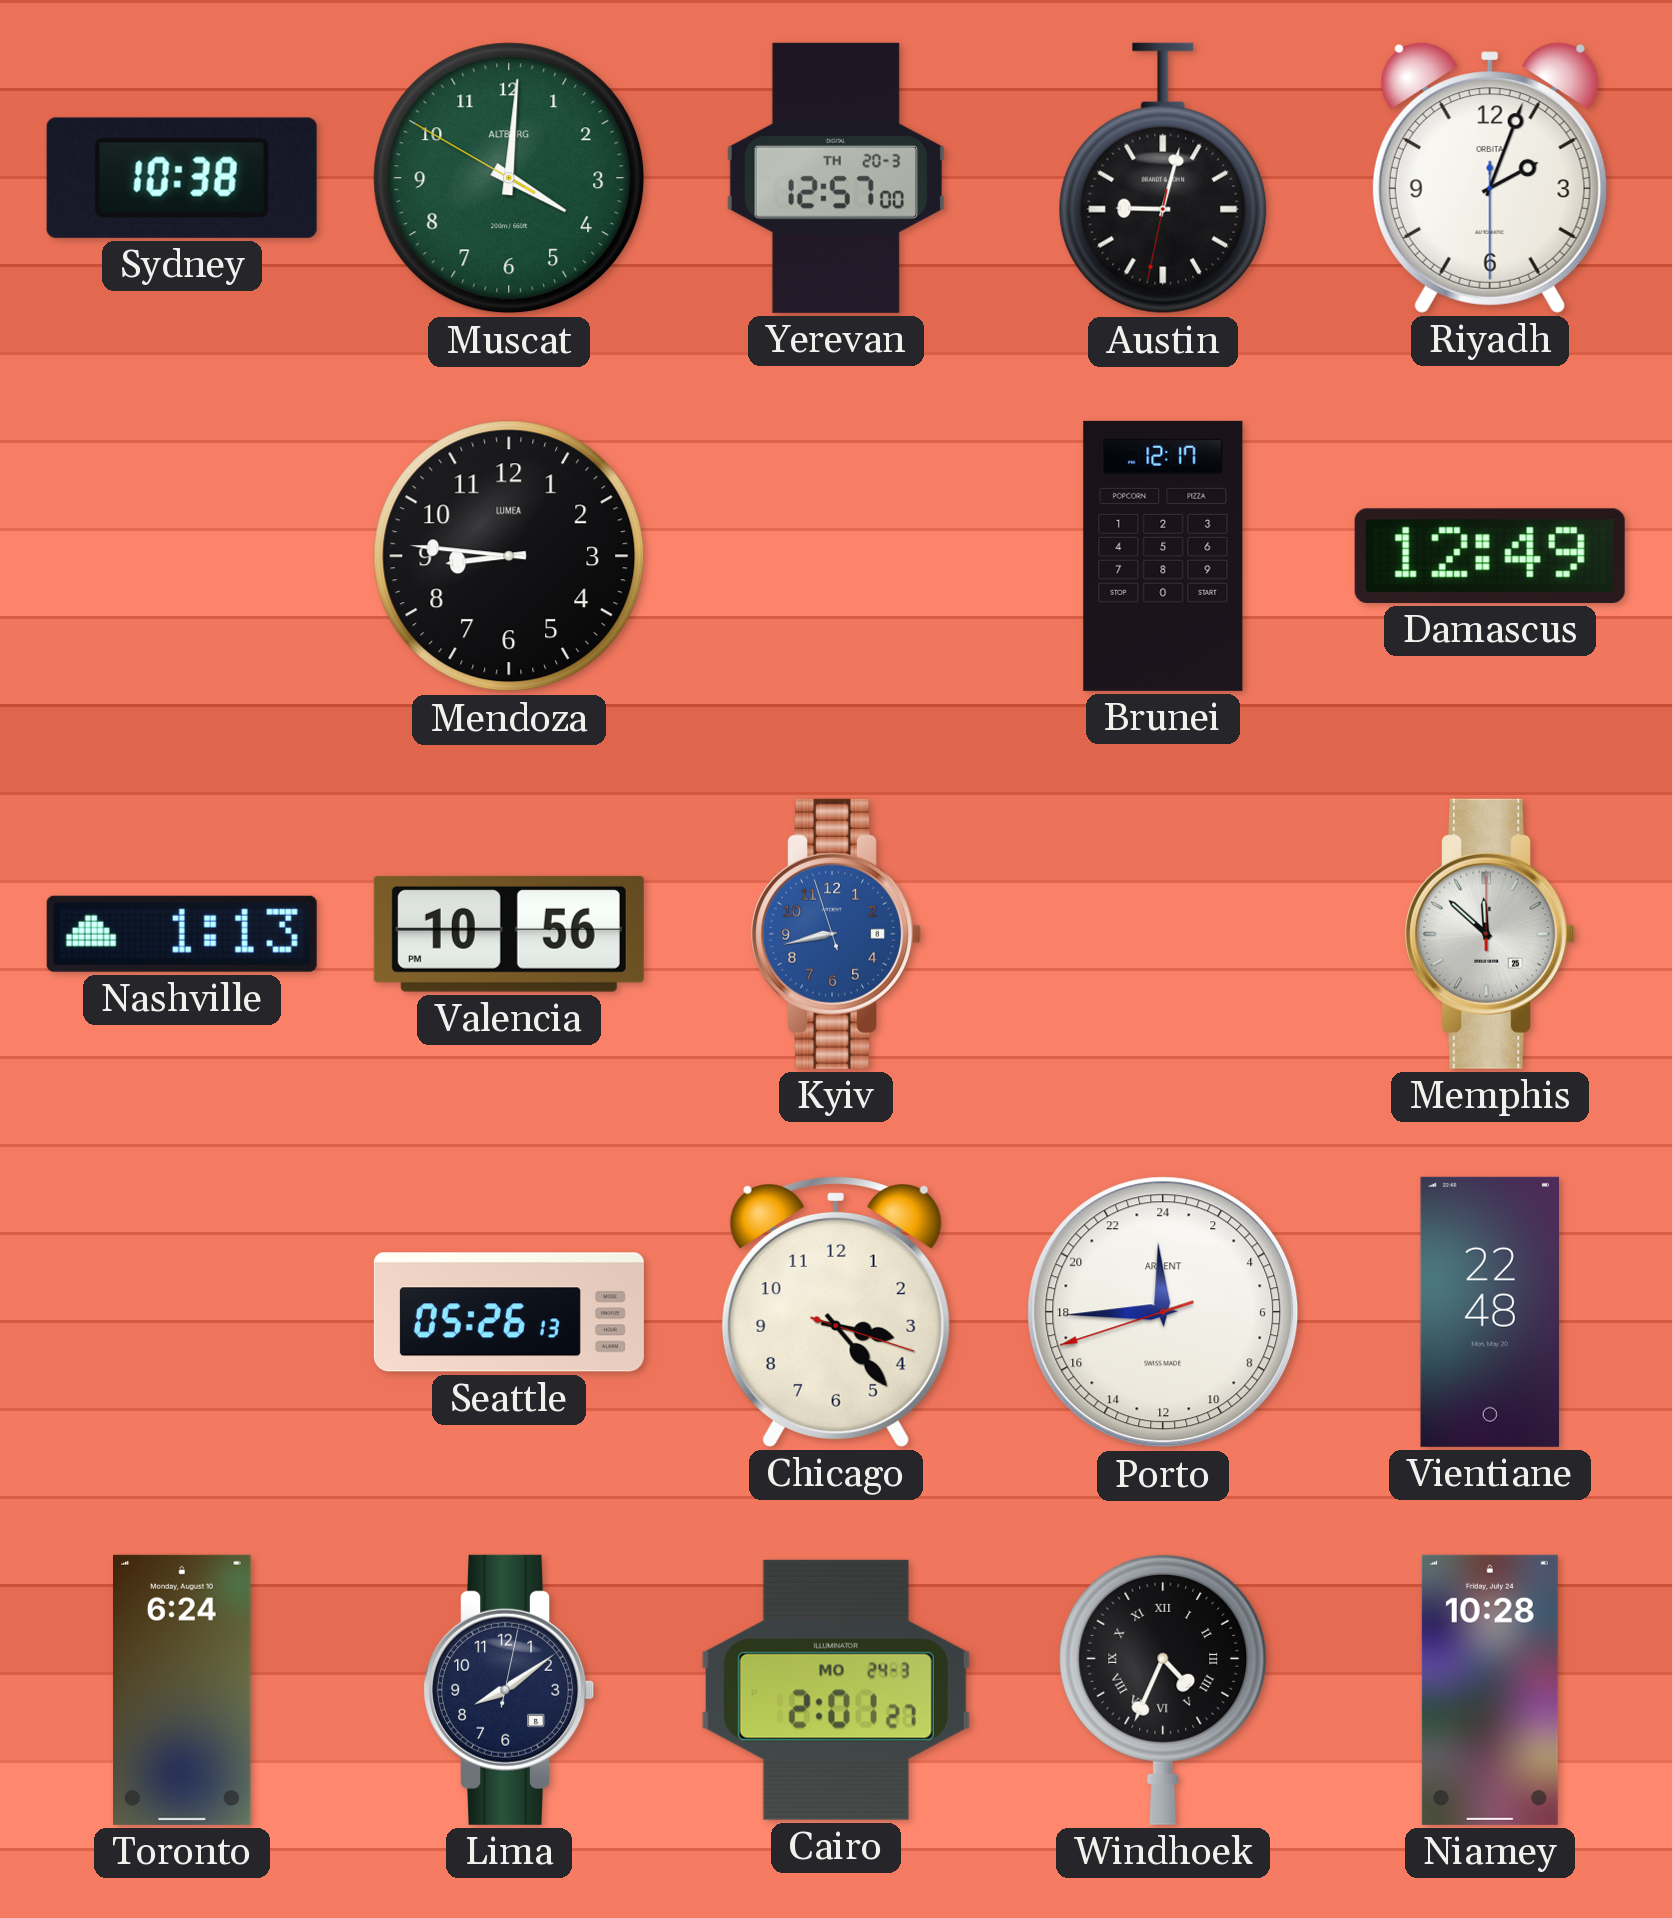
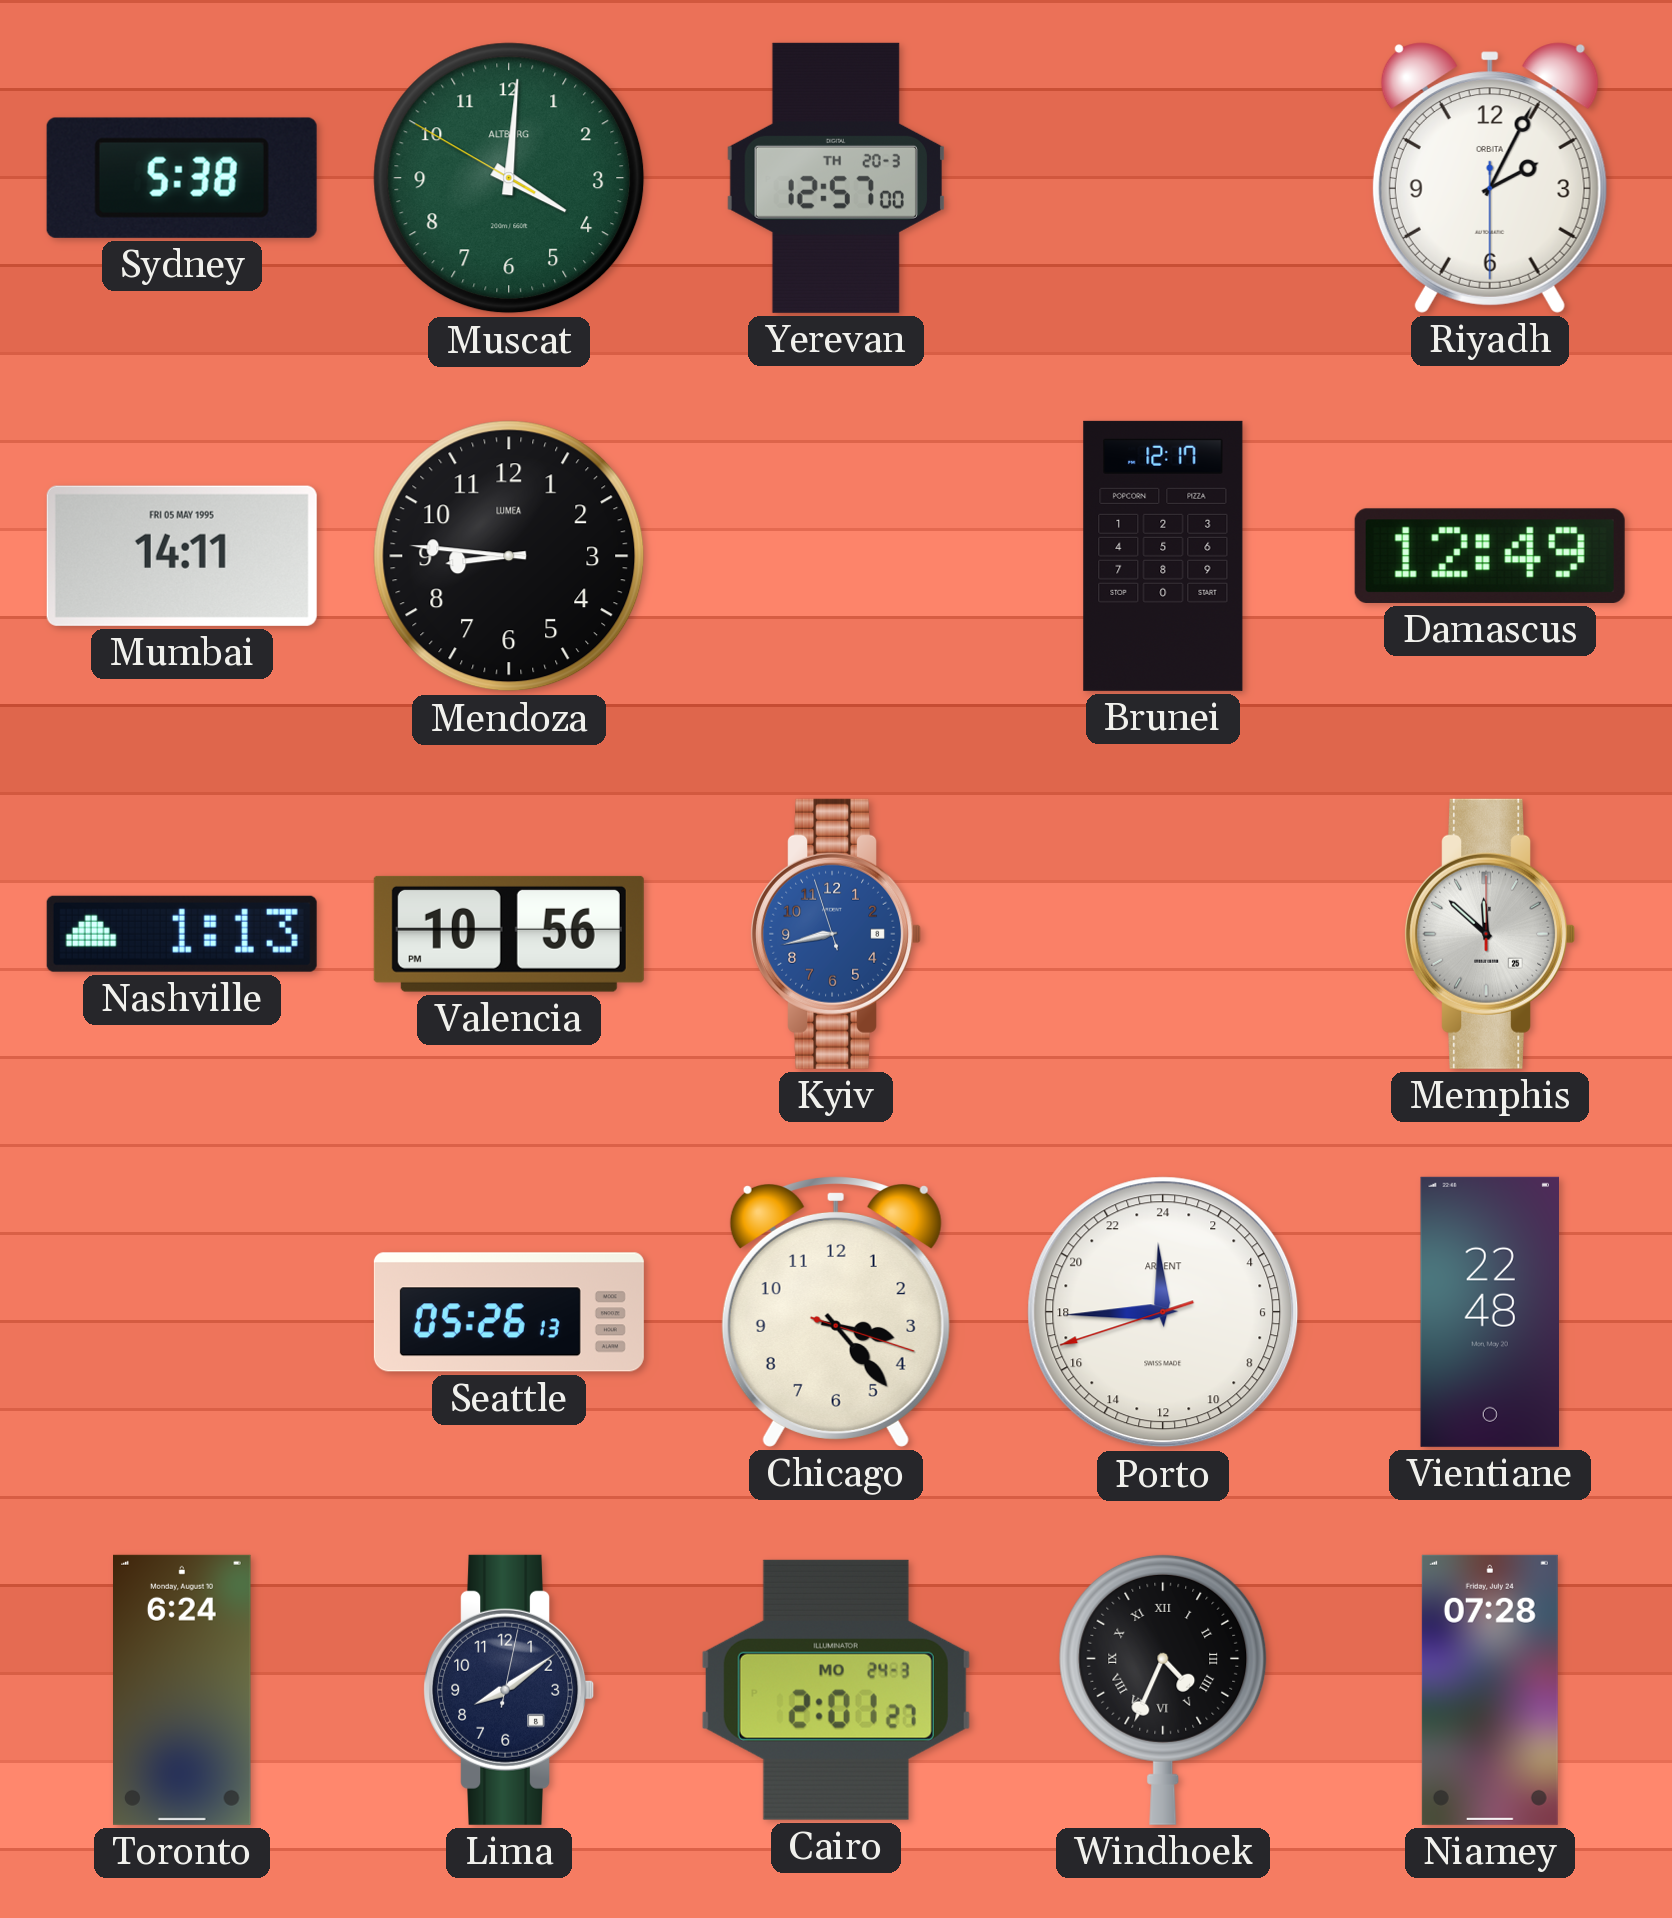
Sydney: 10:38 -> 5:38
Austin: 9:02 -> none
Riyadh: 2:03 -> 2:04
Mumbai: none -> 14:11
Niamey: 10:28 -> 07:28
